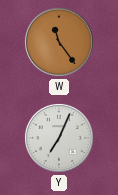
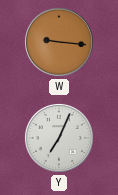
W: 11:24 -> 9:16
